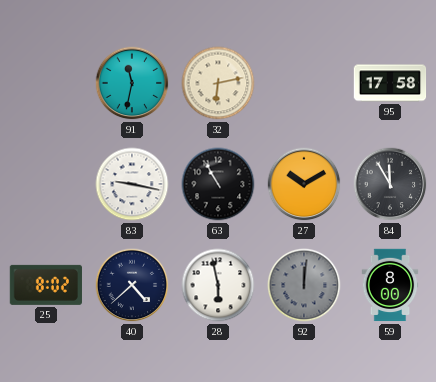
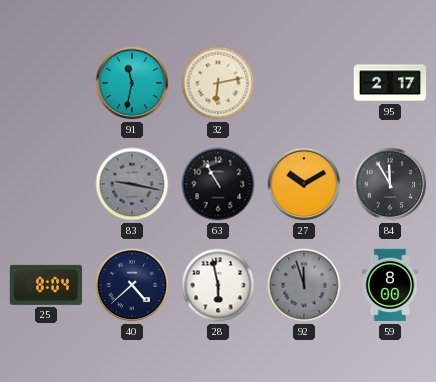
95: 17:58 -> 2:17
83 dial: white -> grey
25: 8:02 -> 8:04
92: 12:01 -> 11:57
